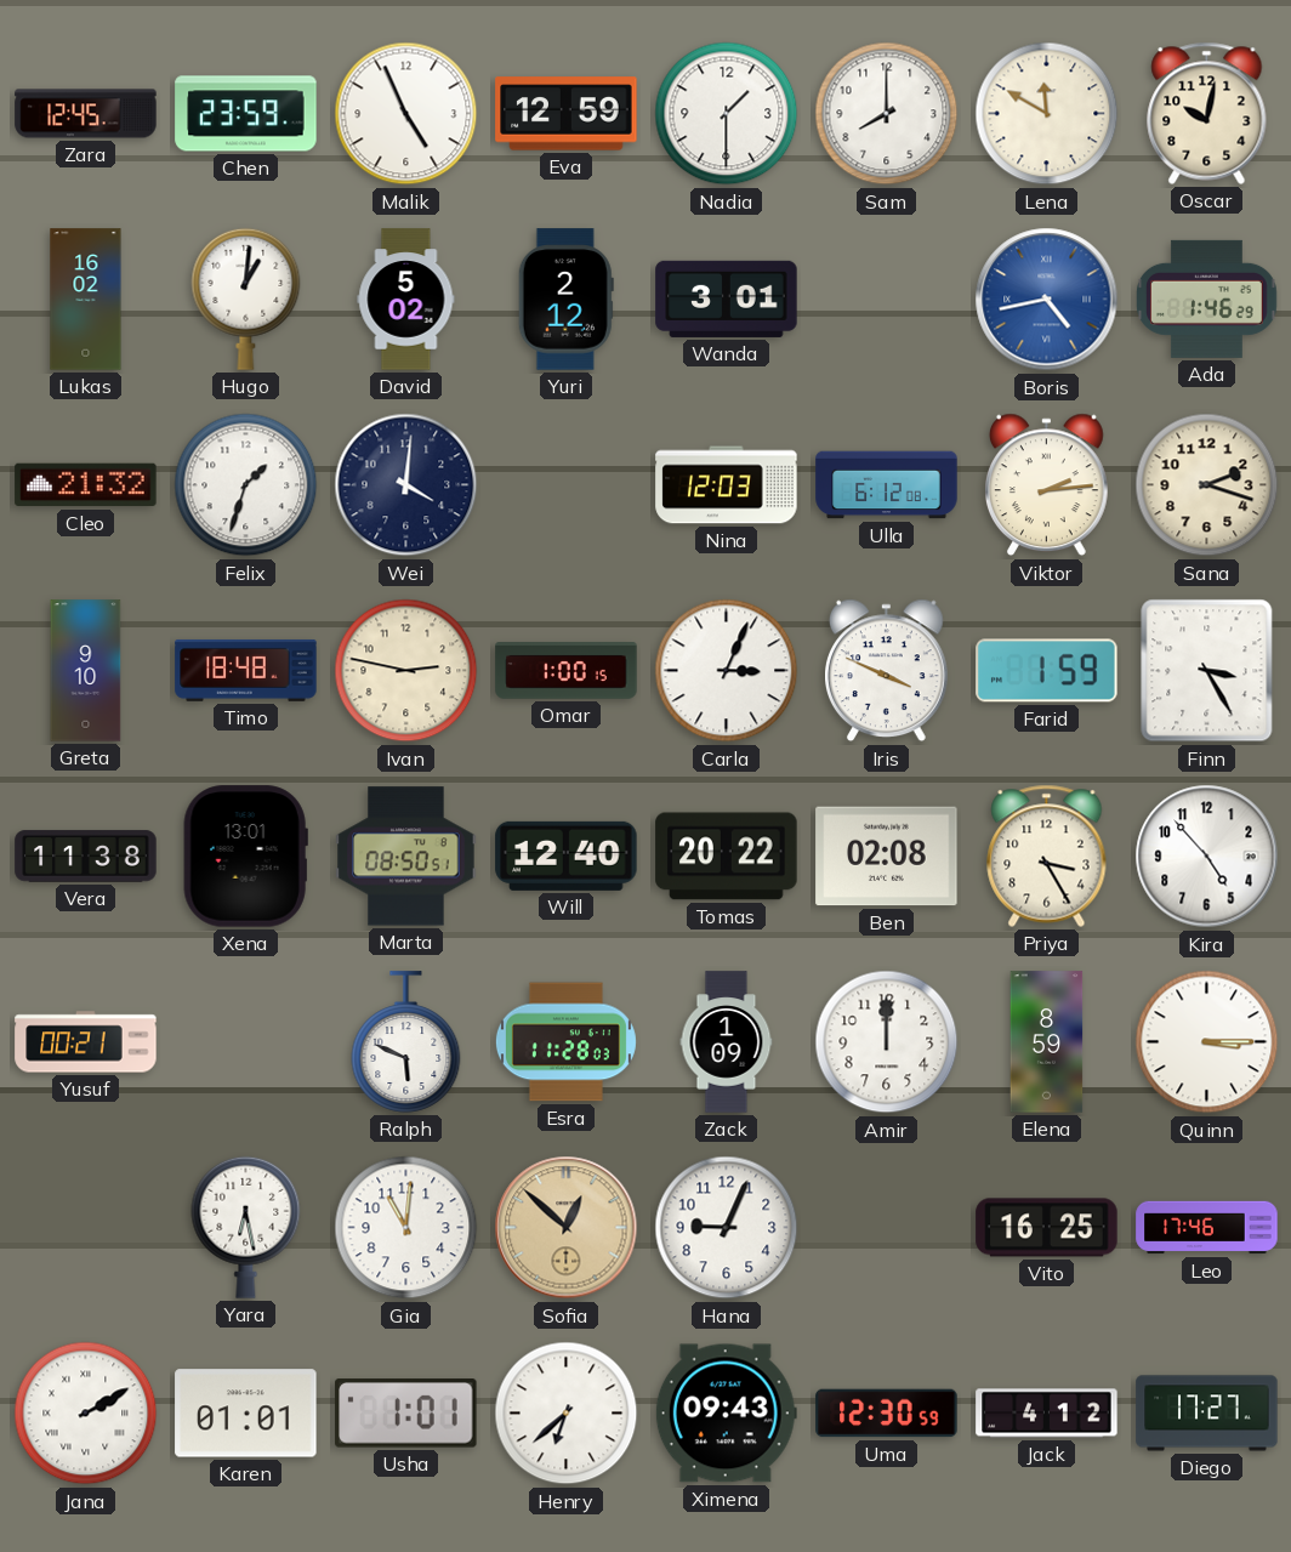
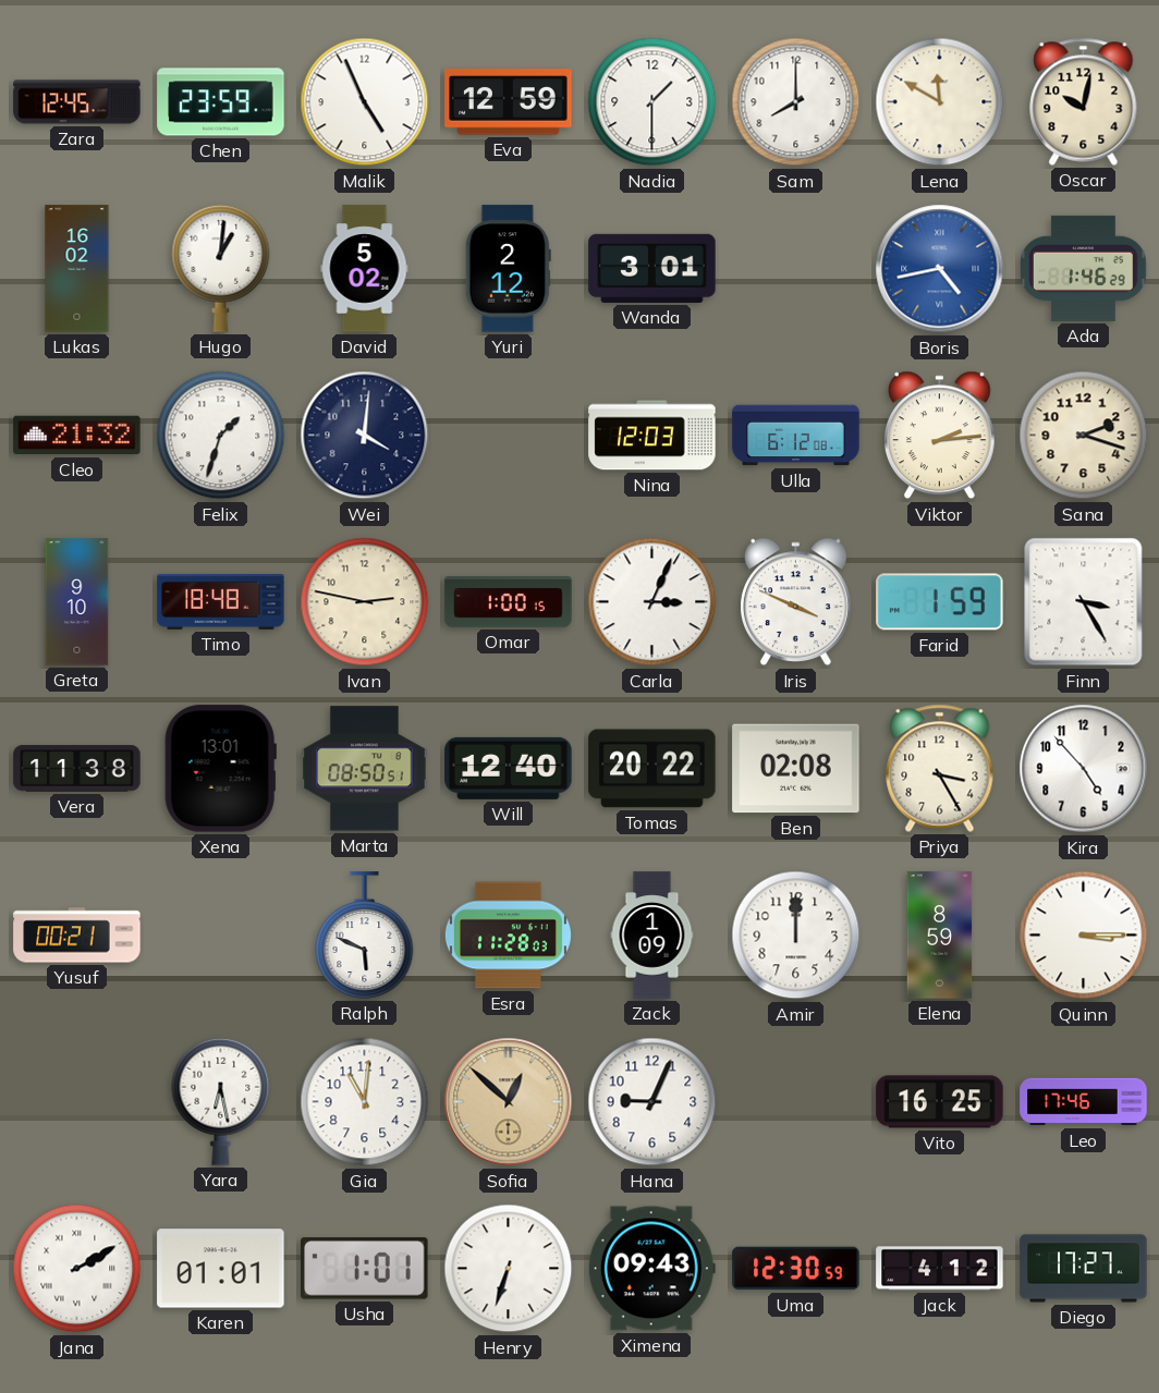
Henry: 6:38 -> 6:33
